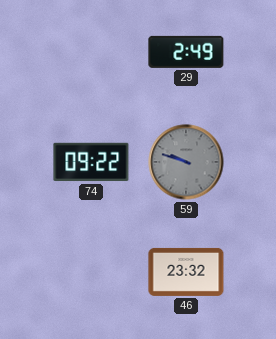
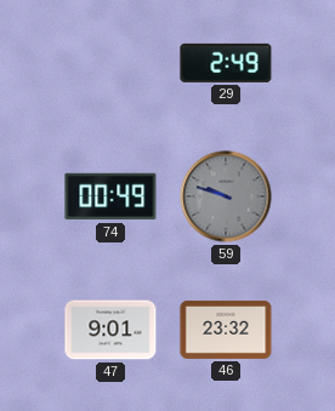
74: 09:22 -> 00:49
47: none -> 9:01
